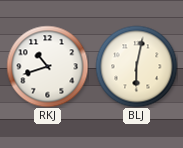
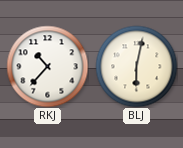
RKJ: 10:42 -> 10:37
